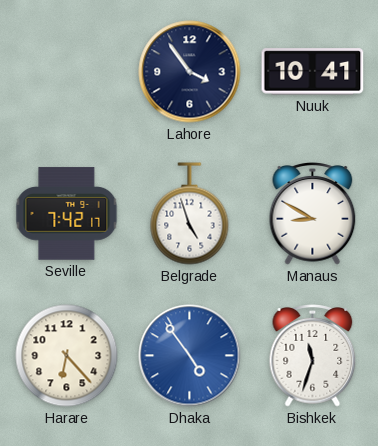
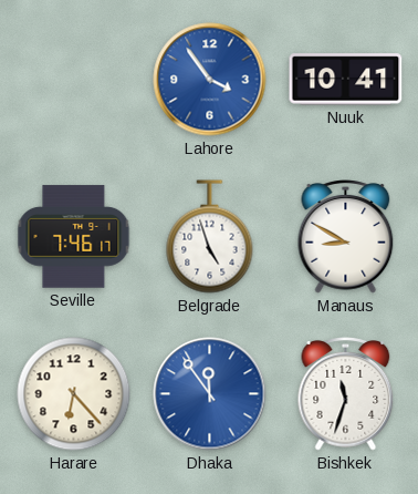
Lahore dial: navy -> blue
Seville: 7:42 -> 7:46
Dhaka: 4:54 -> 11:54
